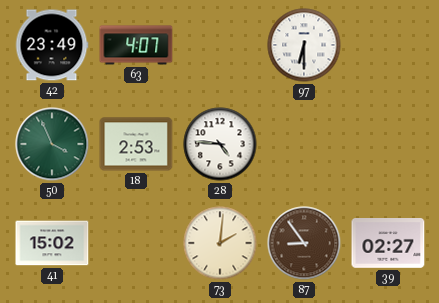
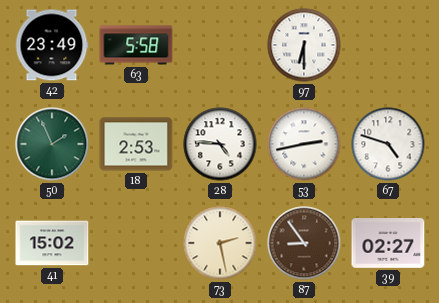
63: 4:07 -> 5:58
50: 3:56 -> 1:56
53: none -> 2:43
67: none -> 4:48
73: 2:01 -> 2:28
